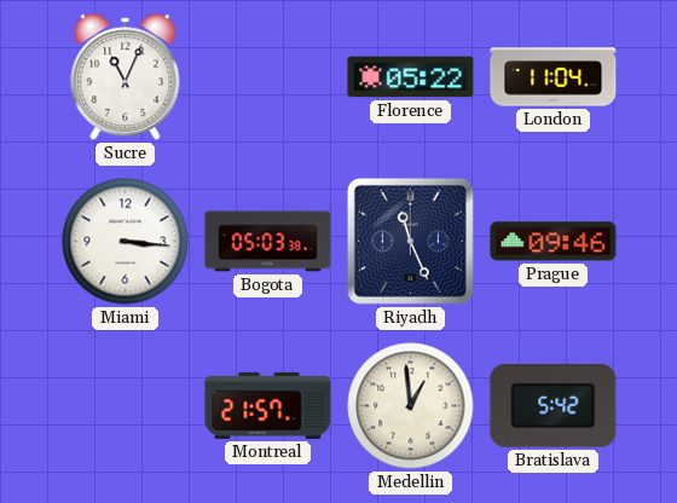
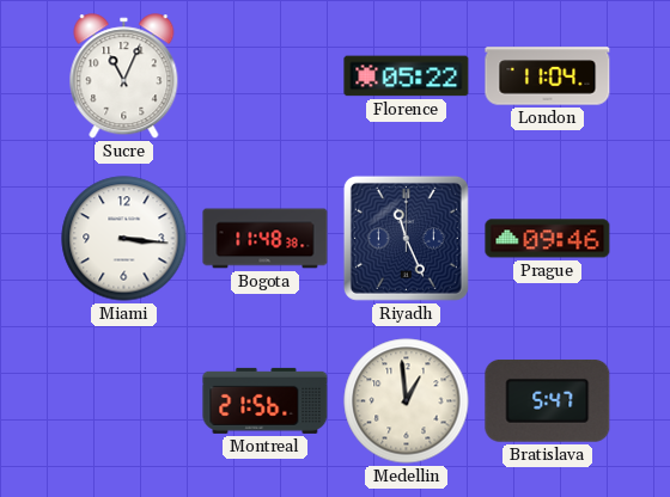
Bogota: 05:03 -> 11:48
Montreal: 21:57 -> 21:56
Bratislava: 5:42 -> 5:47
